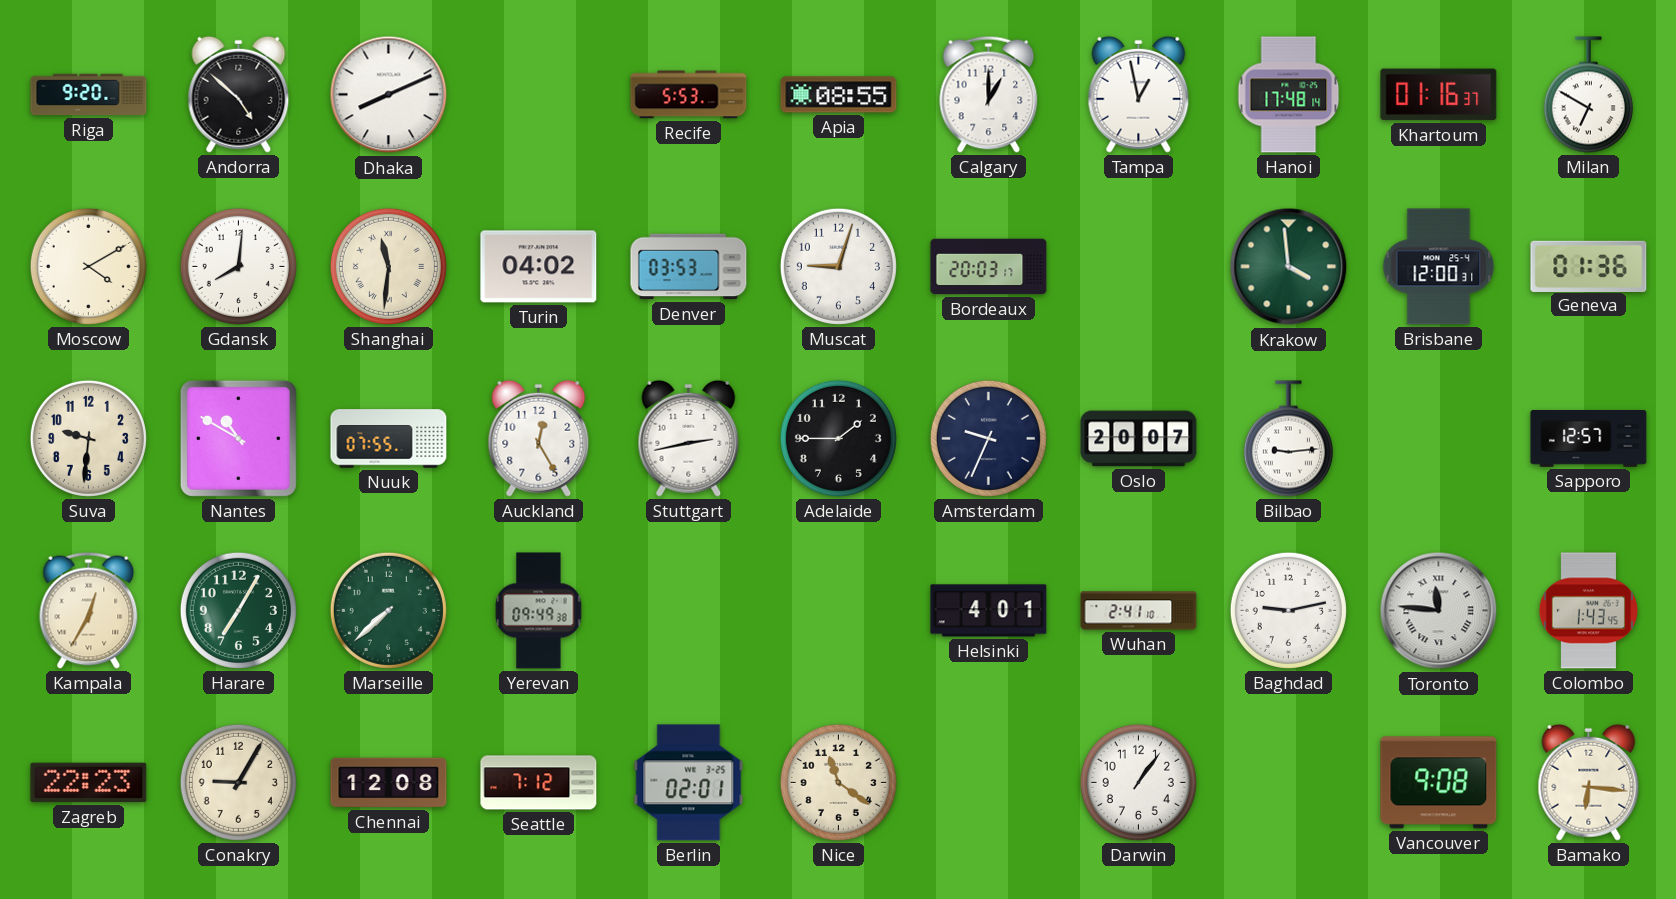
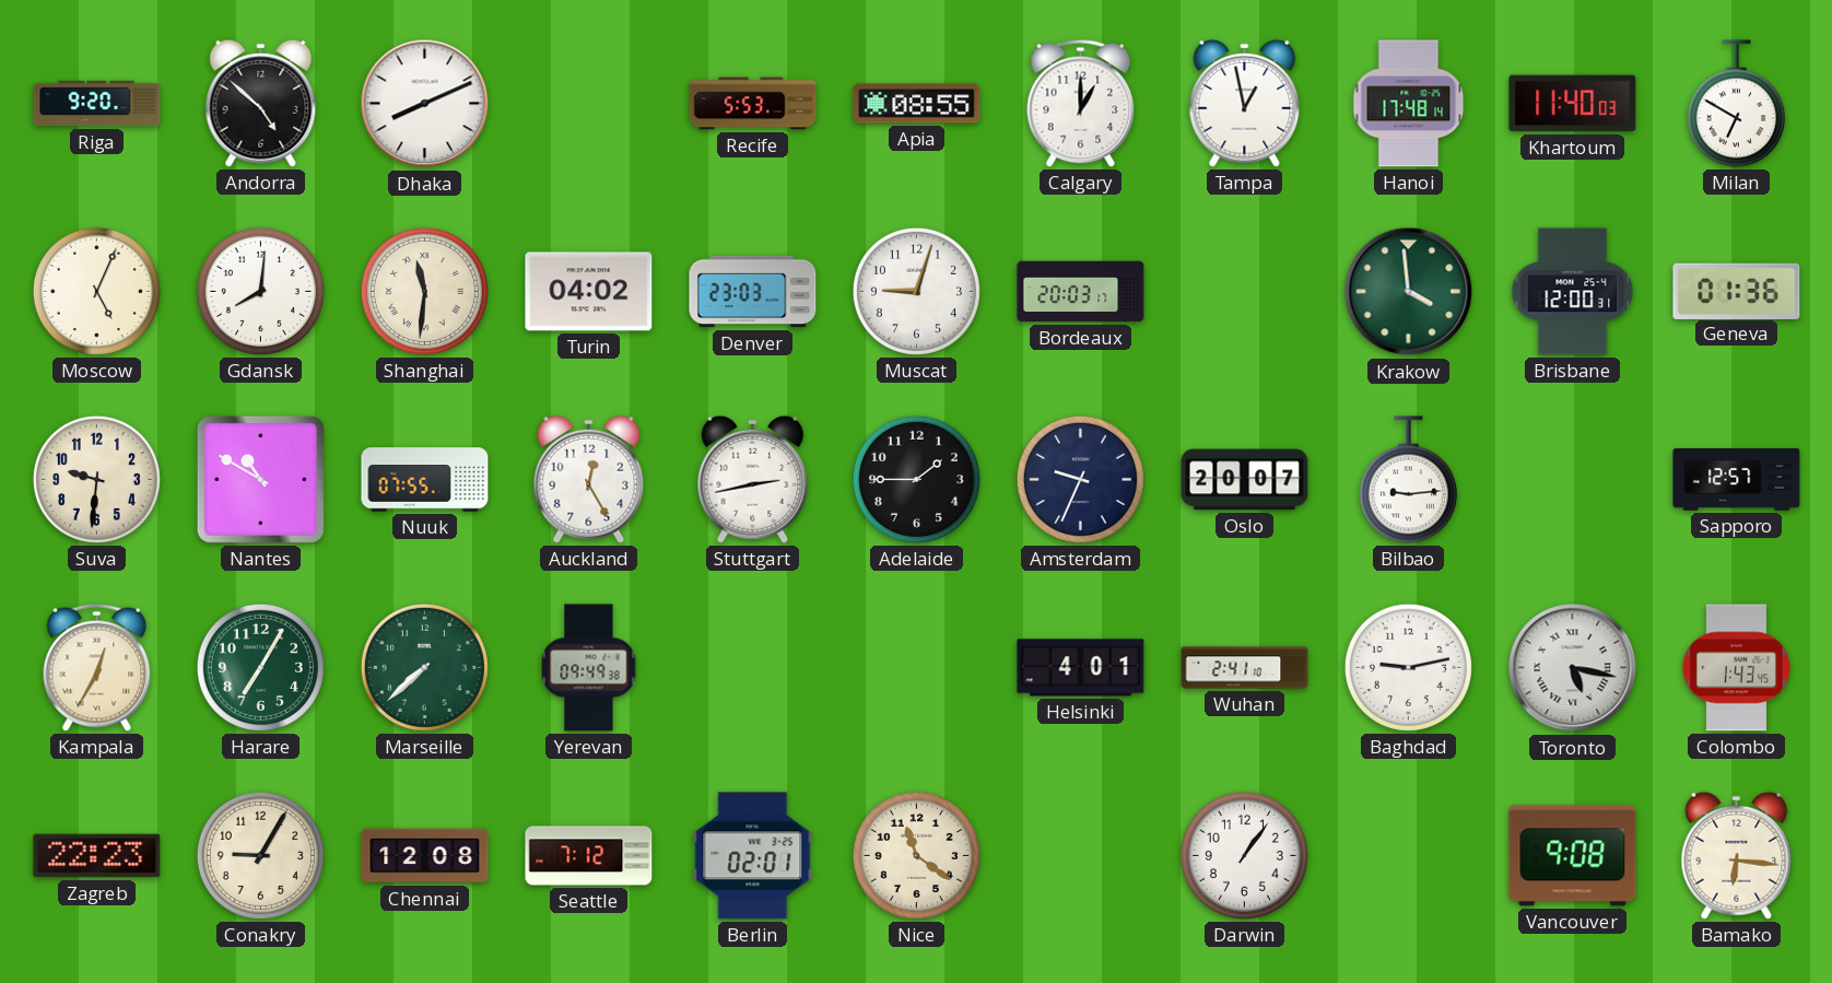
Khartoum: 01:16 -> 11:40
Moscow: 4:10 -> 5:04
Denver: 03:53 -> 23:03
Toronto: 11:46 -> 5:17
